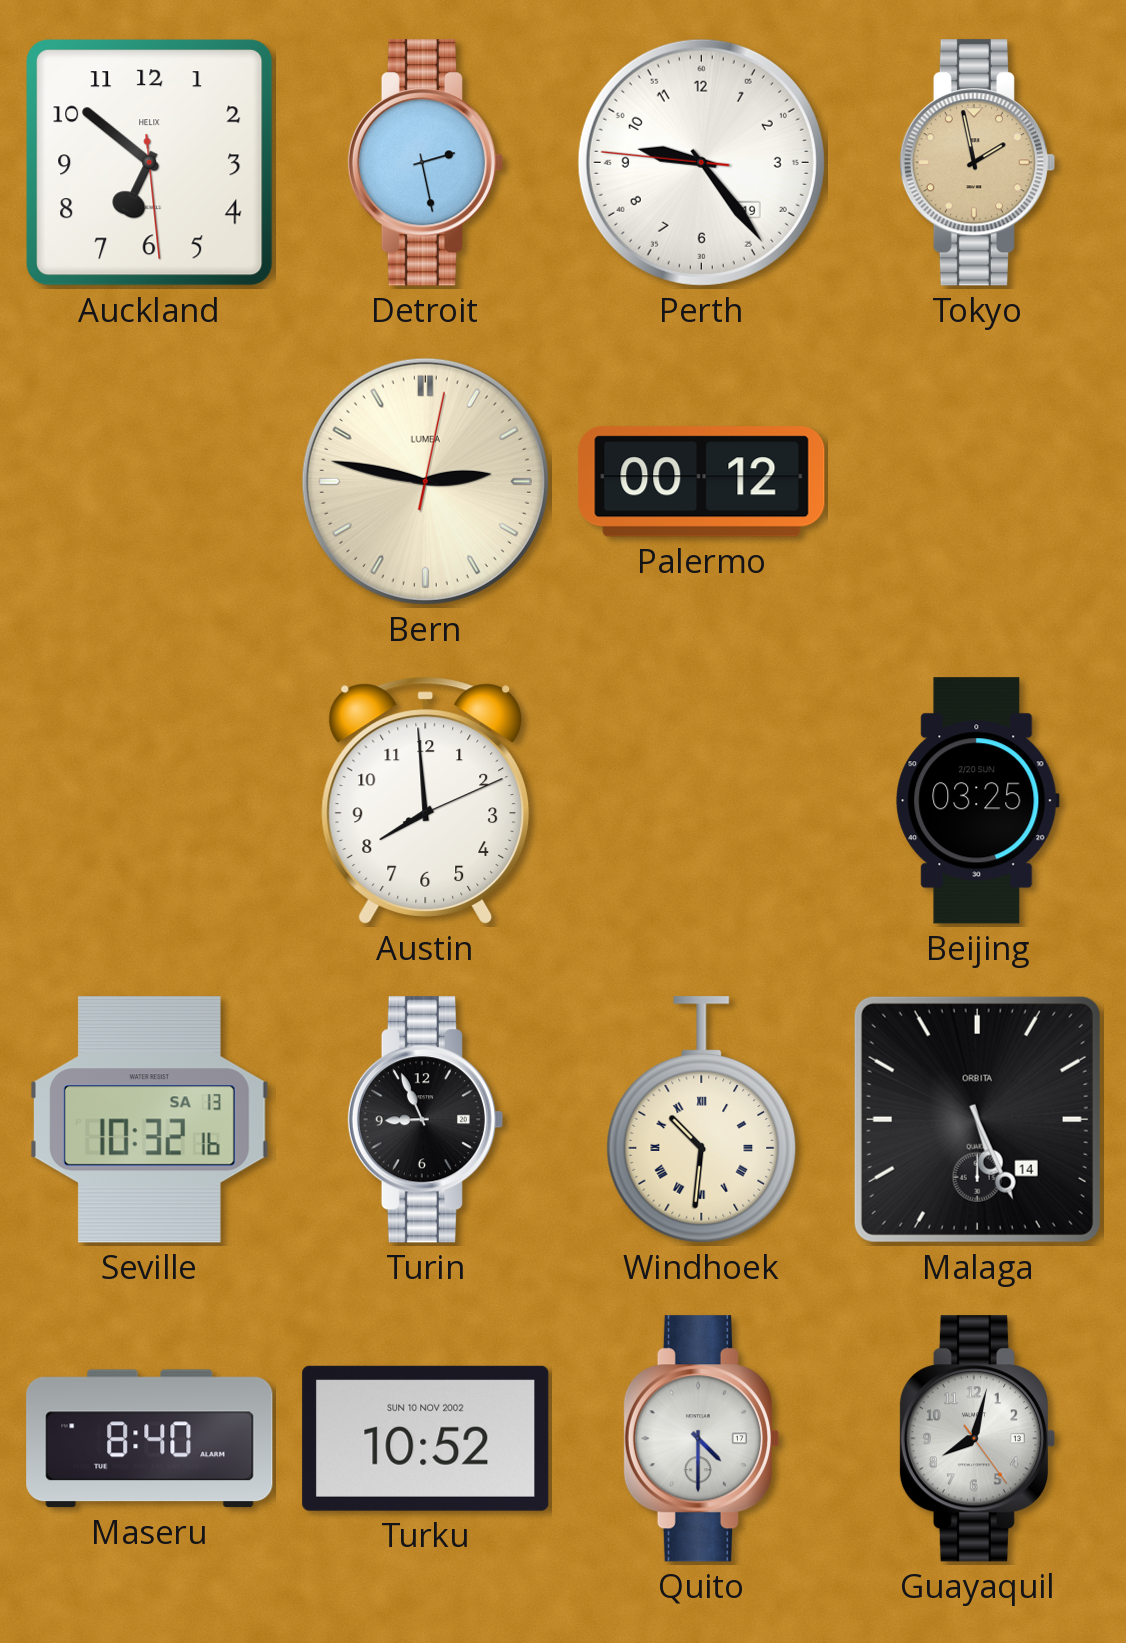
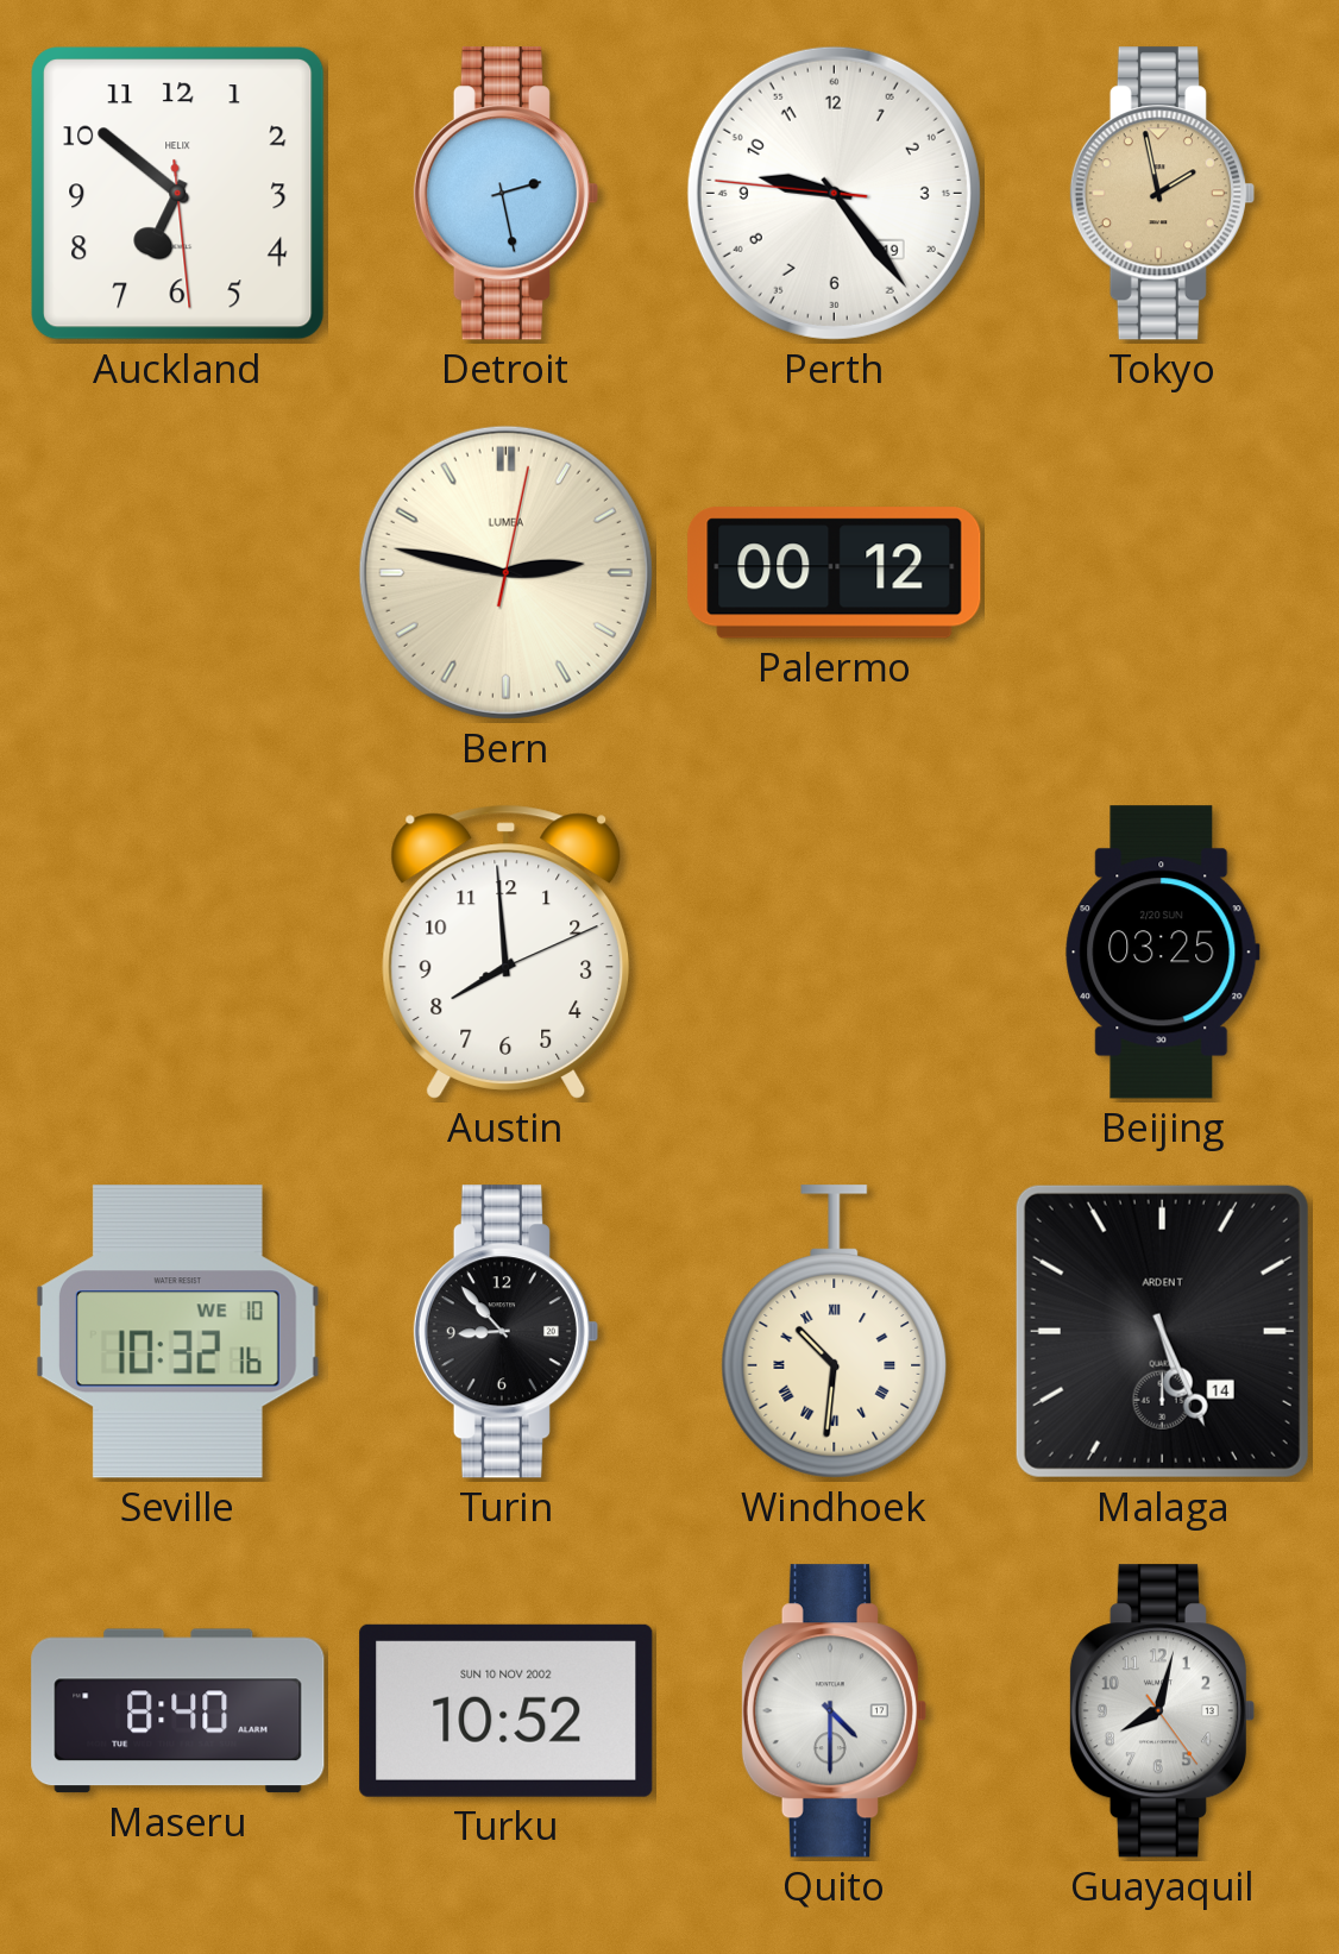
Seville date: SA 13 -> WE 10
Turin: 8:56 -> 8:53
Malaga brand: ORBITA -> ARDENT
